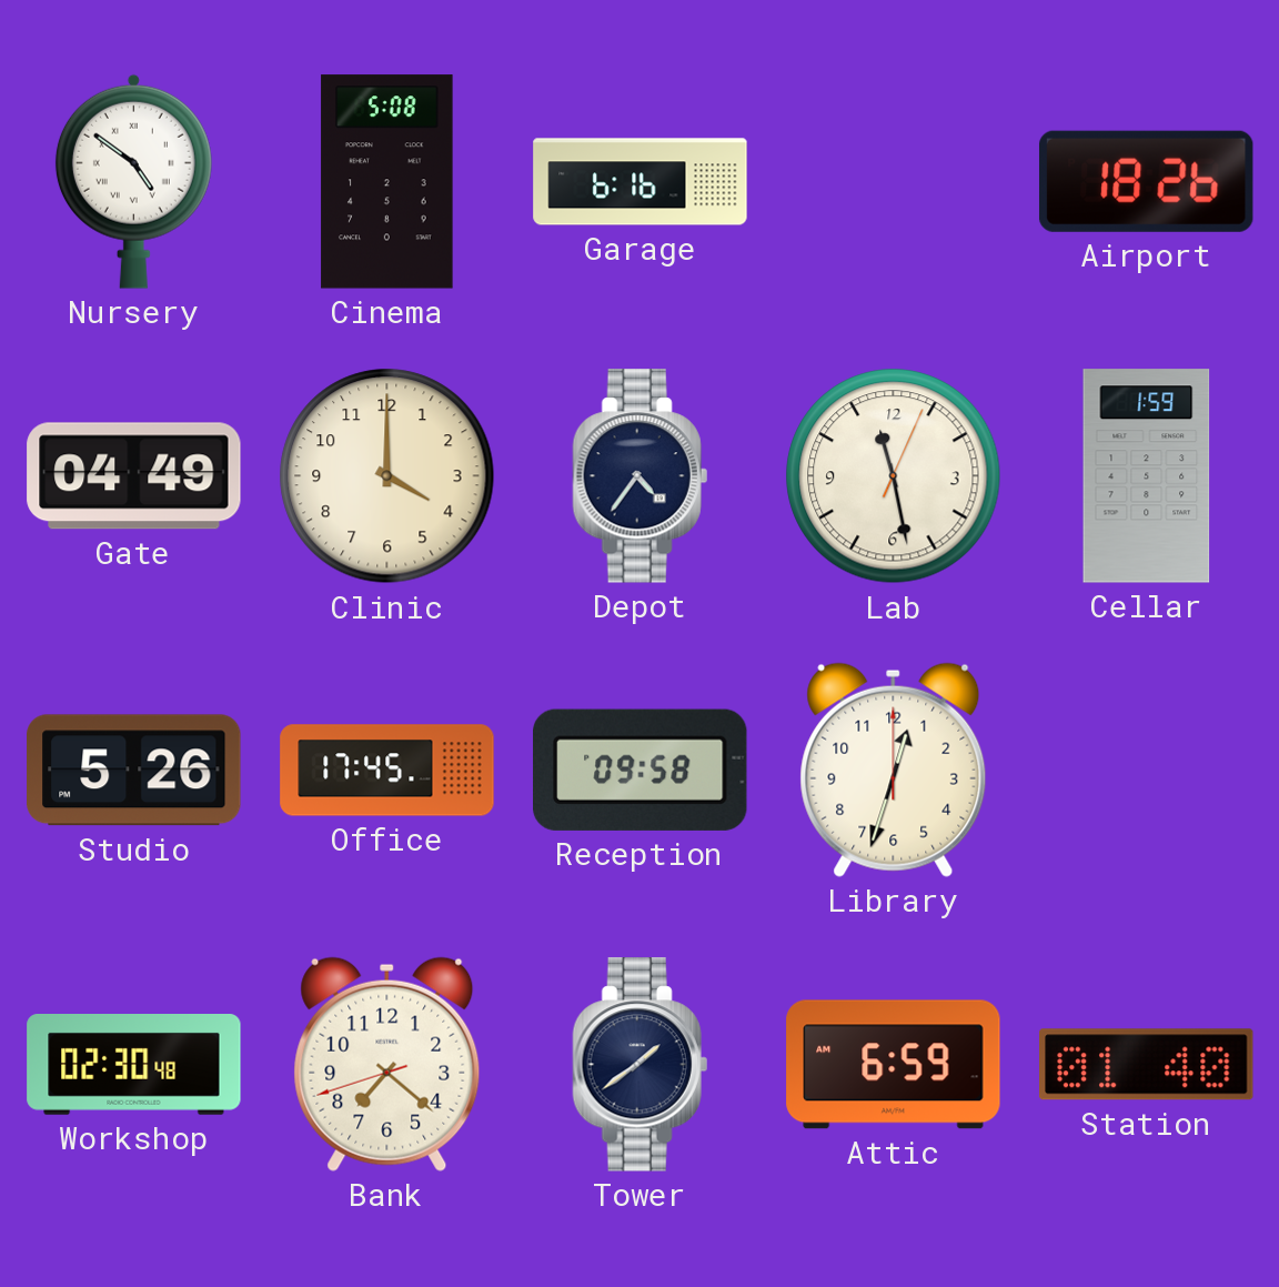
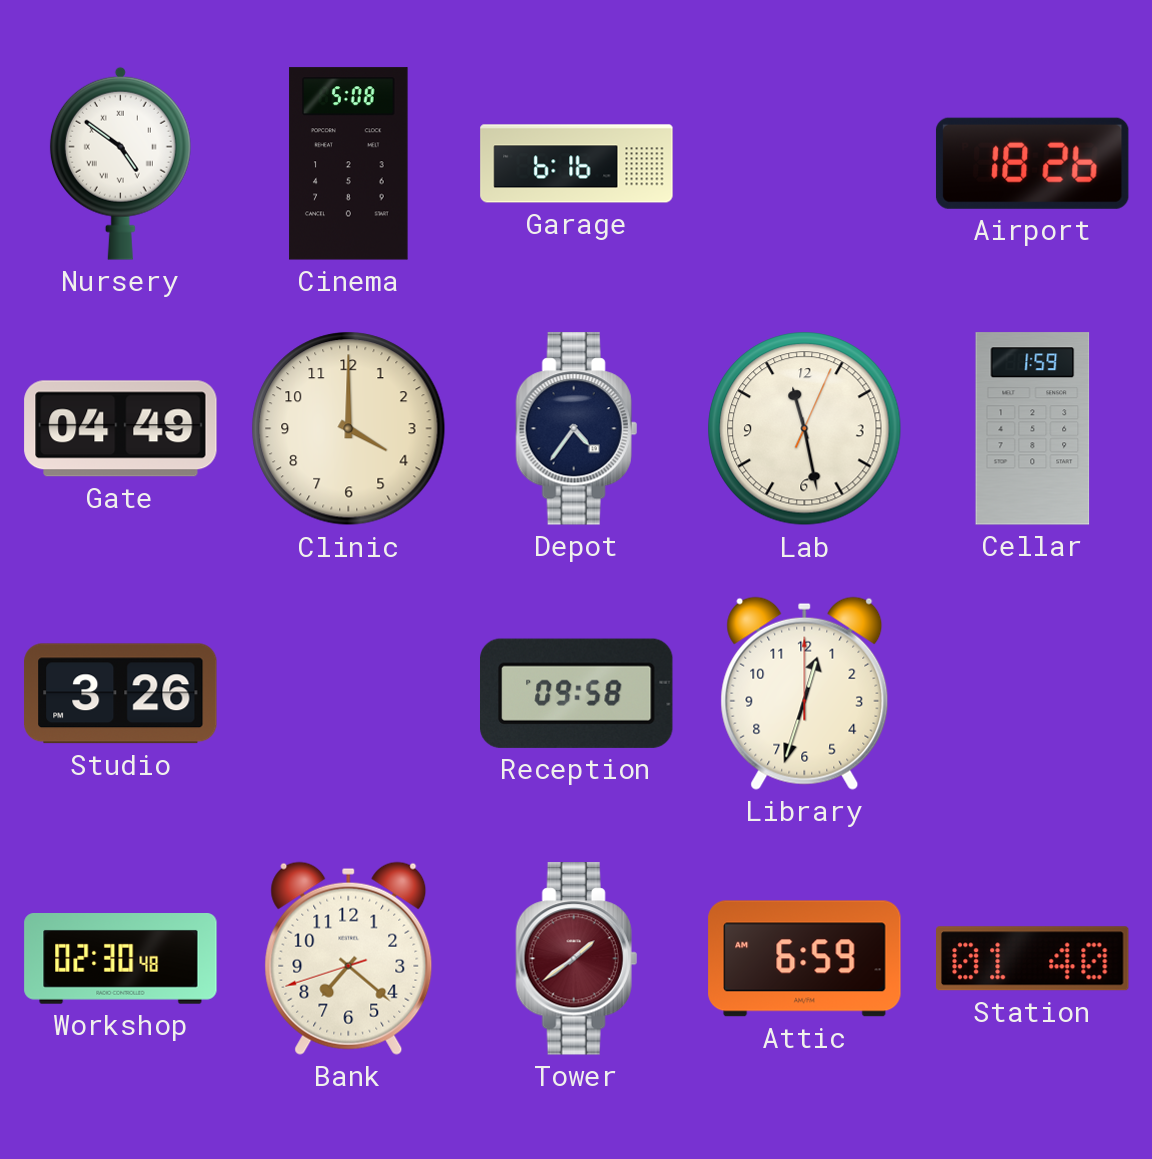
Studio: 5:26 -> 3:26
Office: 17:45 -> none
Tower dial: navy -> burgundy
